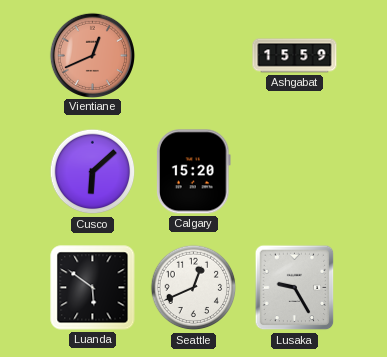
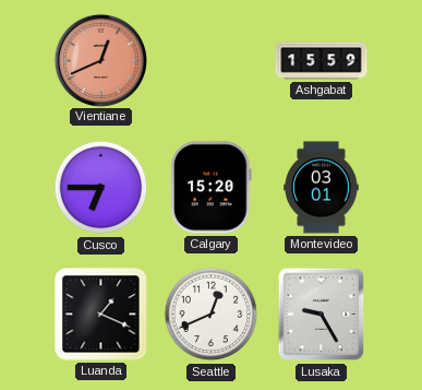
Cusco: 6:08 -> 6:45
Montevideo: none -> 03:01
Luanda: 5:51 -> 1:19
